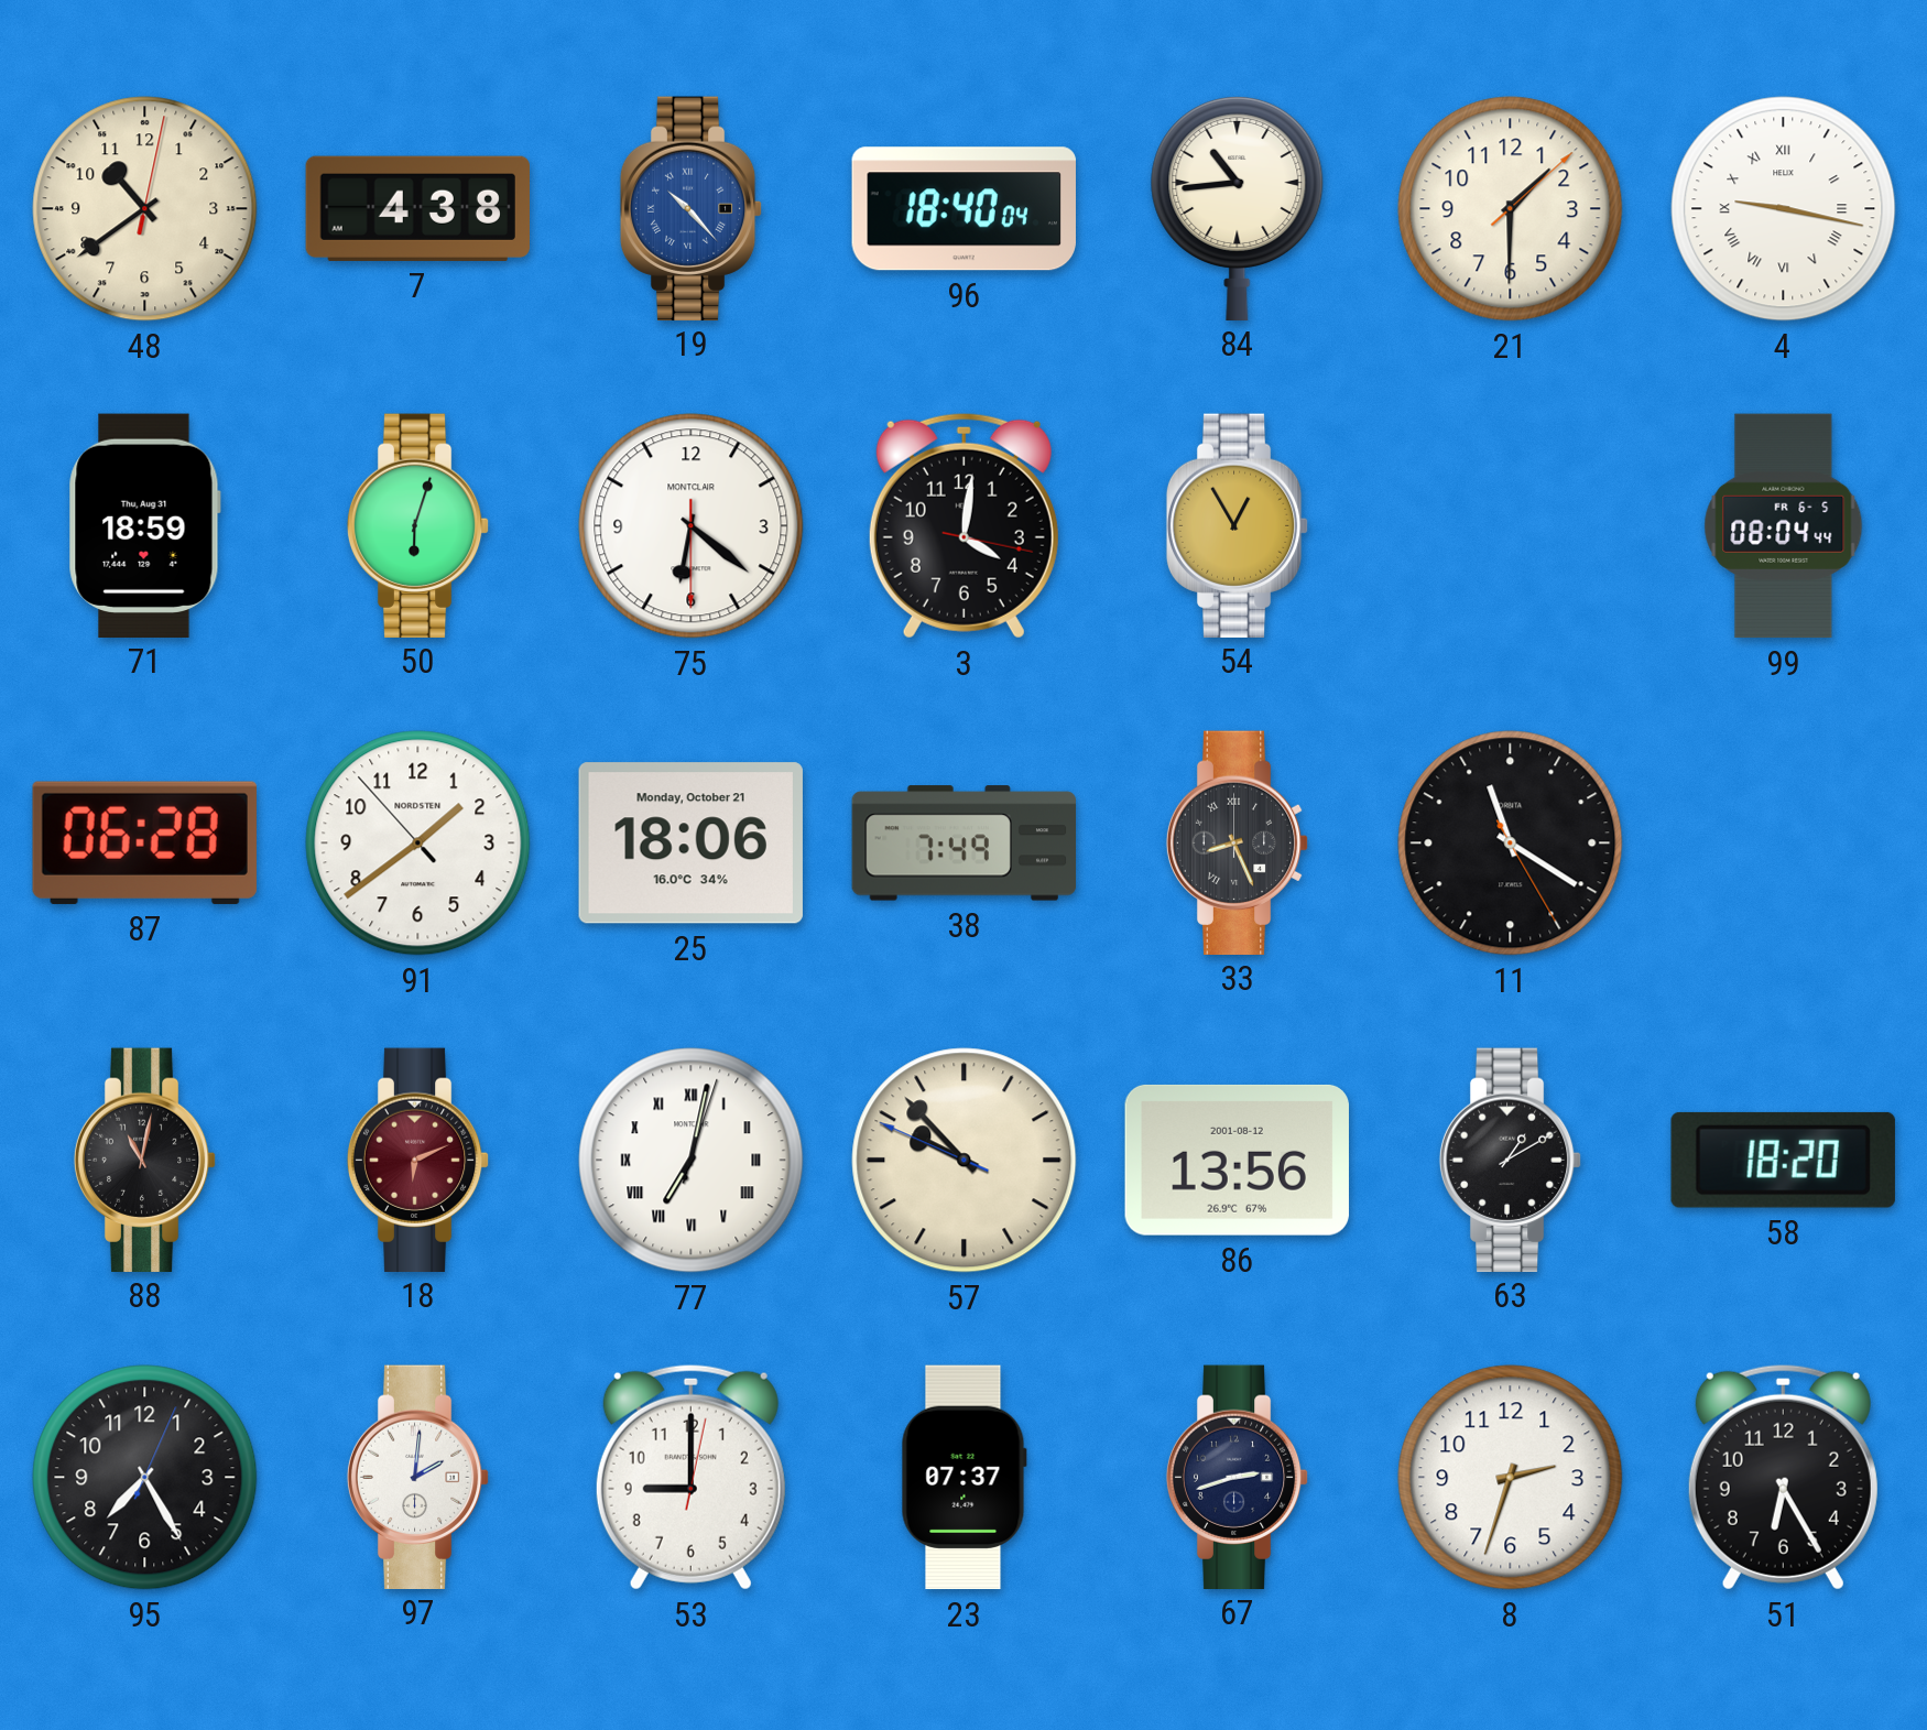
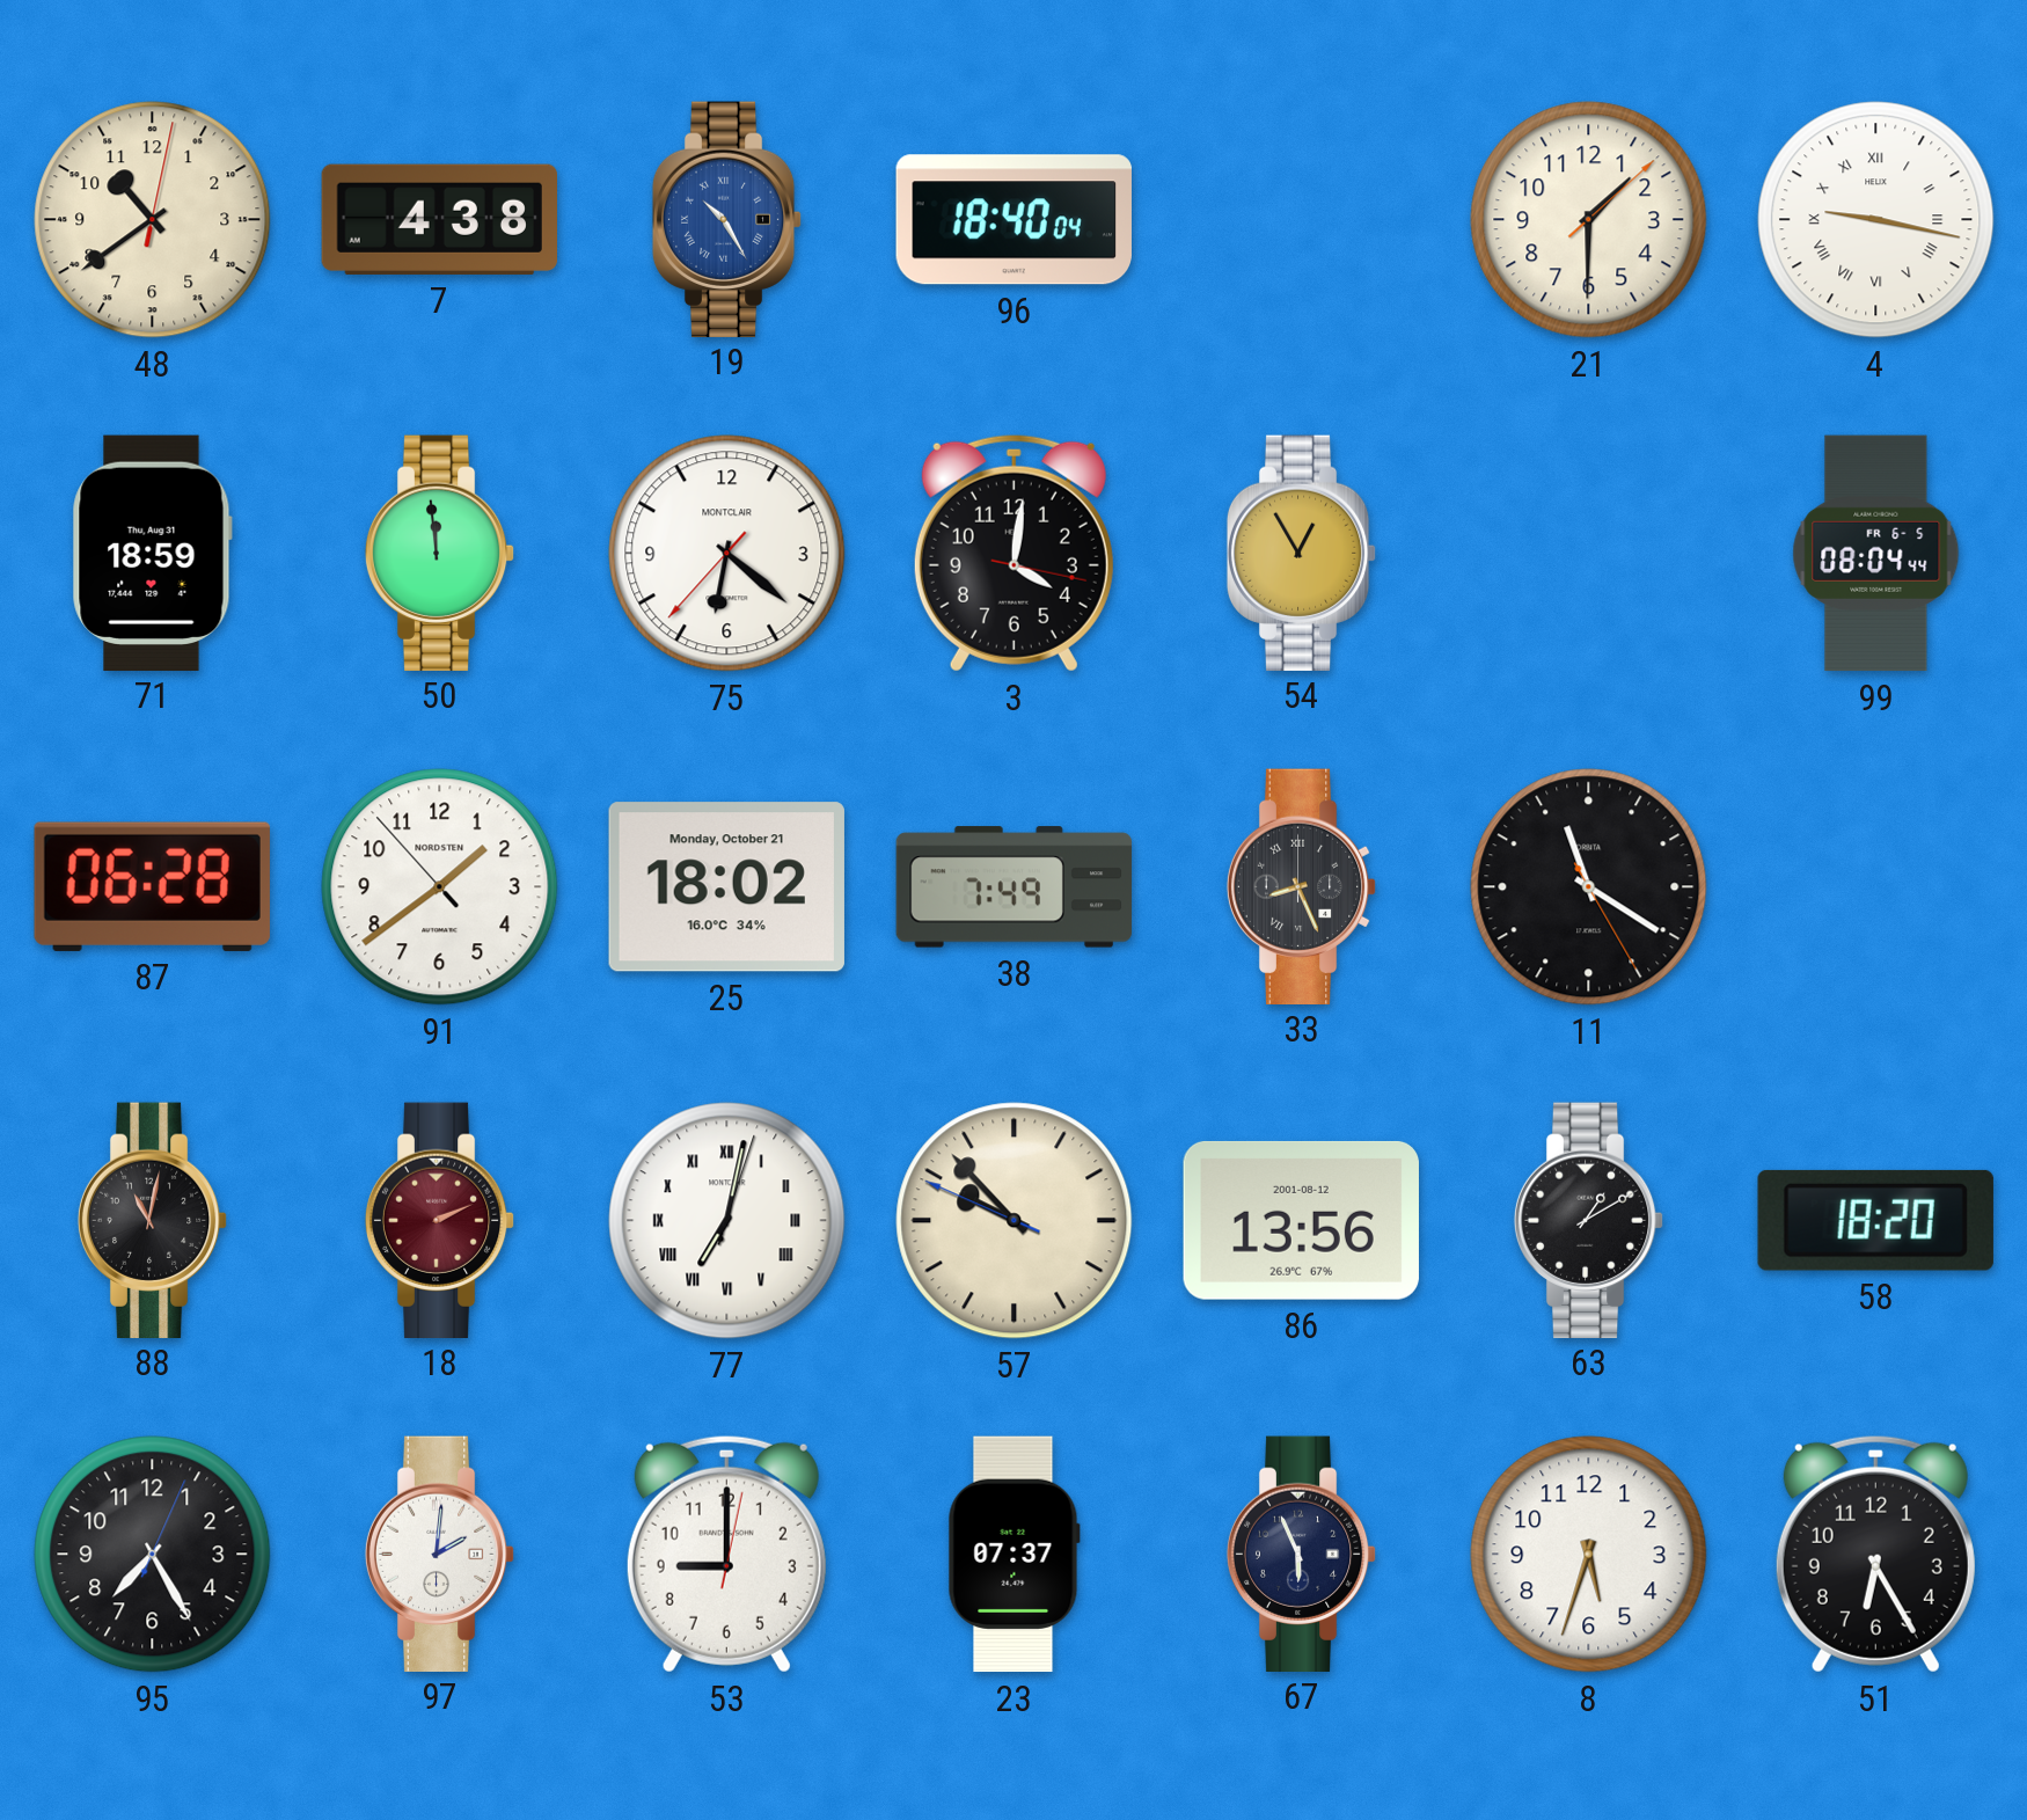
19: 10:23 -> 10:25
84: 10:44 -> none
50: 6:03 -> 11:59
75: 6:21:30 -> 6:21:37
25: 18:06 -> 18:02
18: 6:11 -> 2:11
67: 2:42 -> 5:56
8: 2:33 -> 5:33
